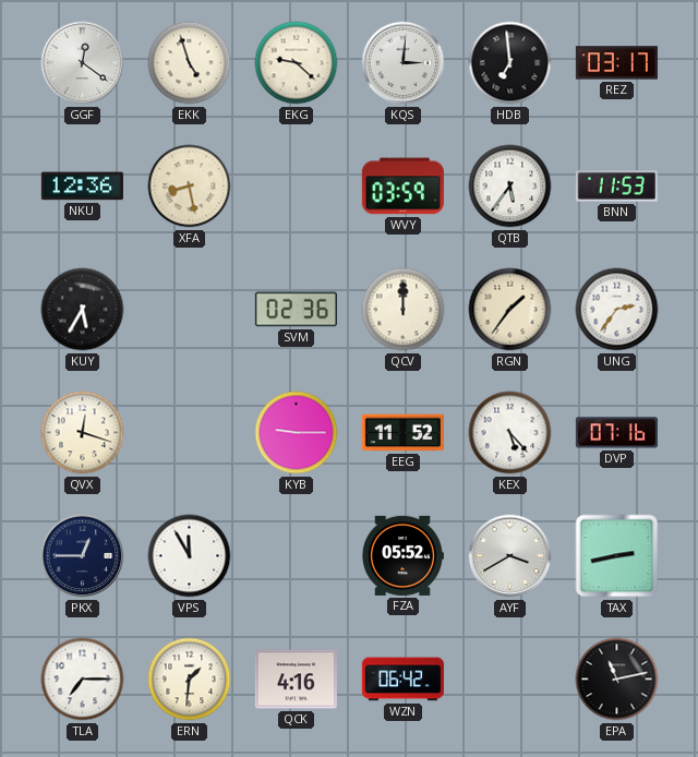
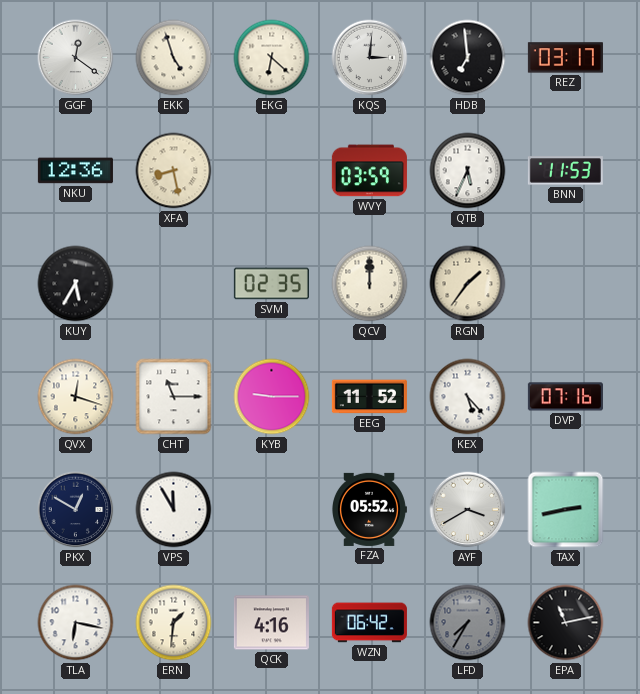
EKG: 9:22 -> 6:22
QTB: 5:36 -> 5:34
SVM: 02:36 -> 02:35
UNG: 2:36 -> none
CHT: none -> 11:15
PKX: 12:45 -> 12:50
TLA: 7:15 -> 6:17
LFD: none -> 7:35
